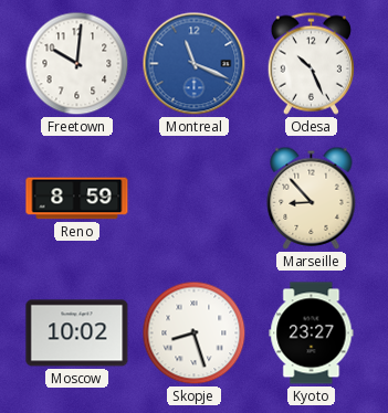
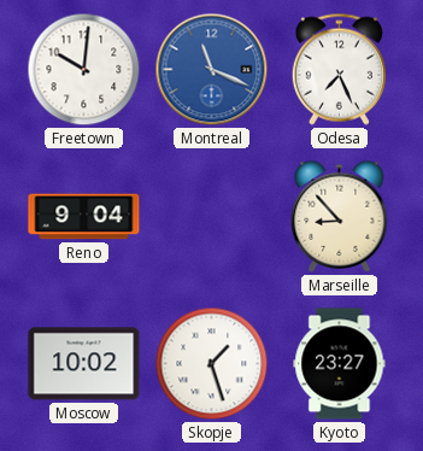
Odesa: 10:26 -> 7:26
Reno: 8:59 -> 9:04
Skopje: 8:27 -> 1:27
